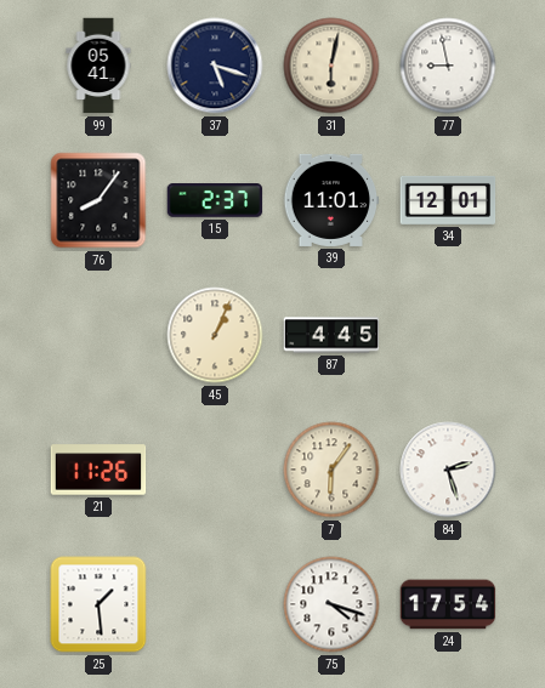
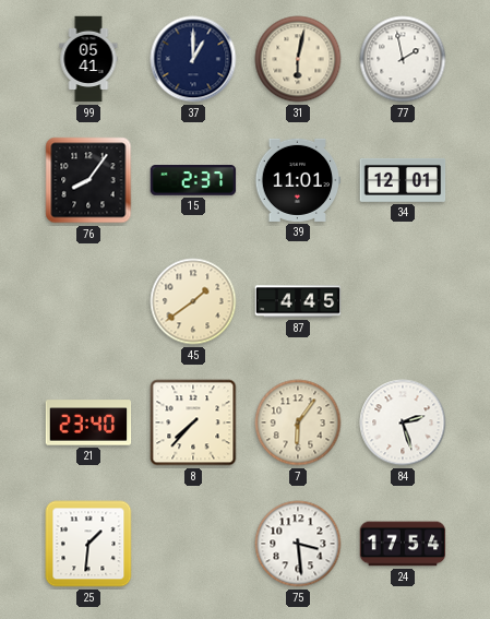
37: 5:18 -> 1:00
77: 8:58 -> 1:58
45: 1:04 -> 1:39
21: 11:26 -> 23:40
8: none -> 7:37
25: 1:29 -> 1:31
75: 4:18 -> 3:29
